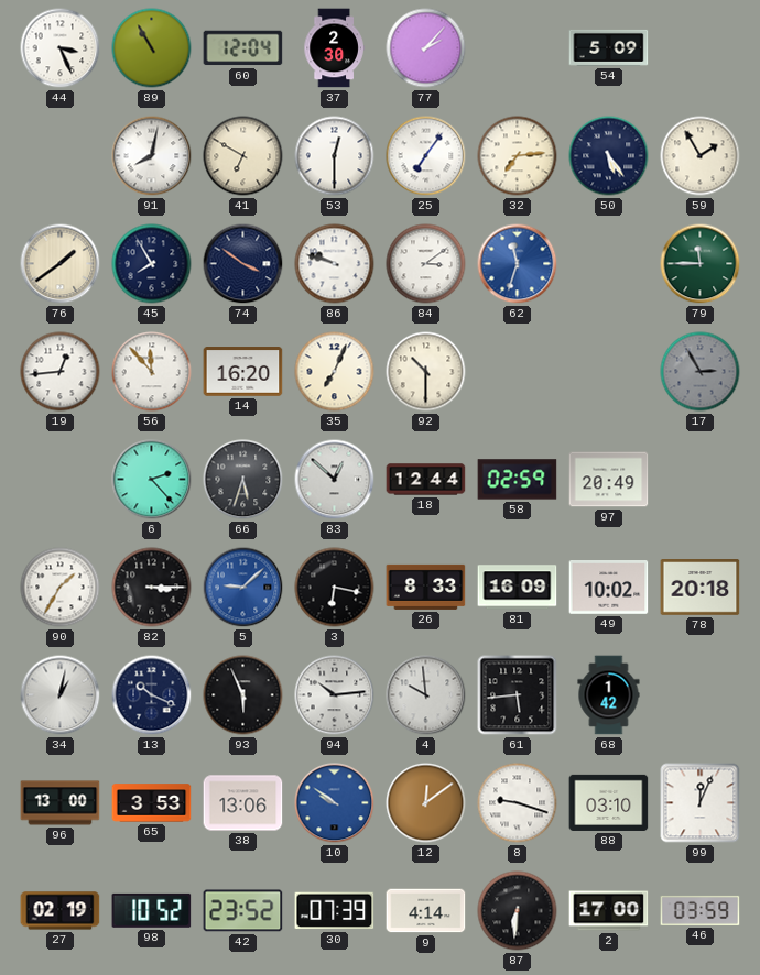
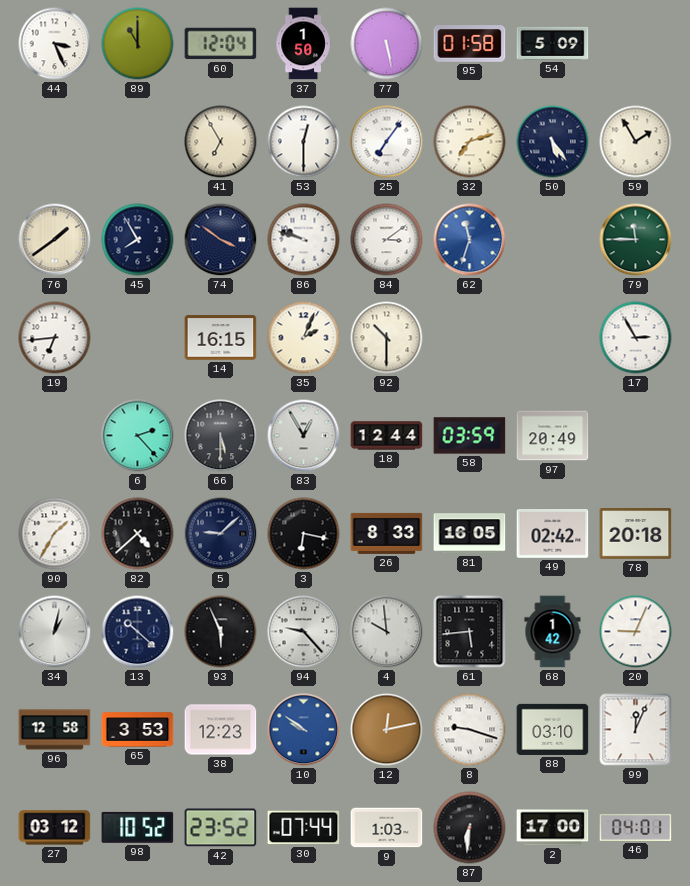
89: 10:55 -> 11:00
37: 2:30 -> 1:50
77: 2:07 -> 5:28
95: none -> 01:58
91: 8:02 -> none
41: 6:50 -> 6:55
32: 7:14 -> 7:12
19: 12:44 -> 6:44
56: 11:53 -> none
14: 16:20 -> 16:15
35: 7:04 -> 2:04
17 dial: grey -> white
66: 5:33 -> 5:30
83: 12:52 -> 12:55
58: 02:59 -> 03:59
82: 3:15 -> 4:38
5 dial: blue -> navy
81: 16:09 -> 16:05
49: 10:02 -> 02:42
13: 10:19 -> 10:22
94: 10:14 -> 9:23
20: none -> 9:04
96: 13:00 -> 12:58
38: 13:06 -> 12:23
12: 12:09 -> 12:13
27: 02:19 -> 03:12
30: 07:39 -> 07:44
9: 4:14 -> 1:03
46: 03:59 -> 04:01
